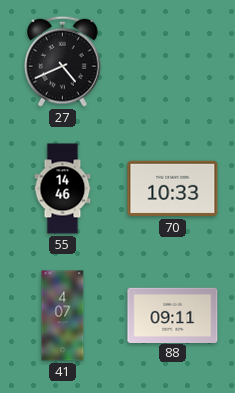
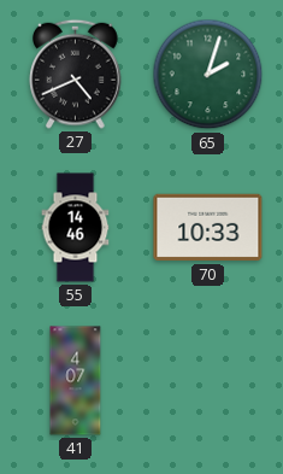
65: none -> 2:03
88: 09:11 -> none
